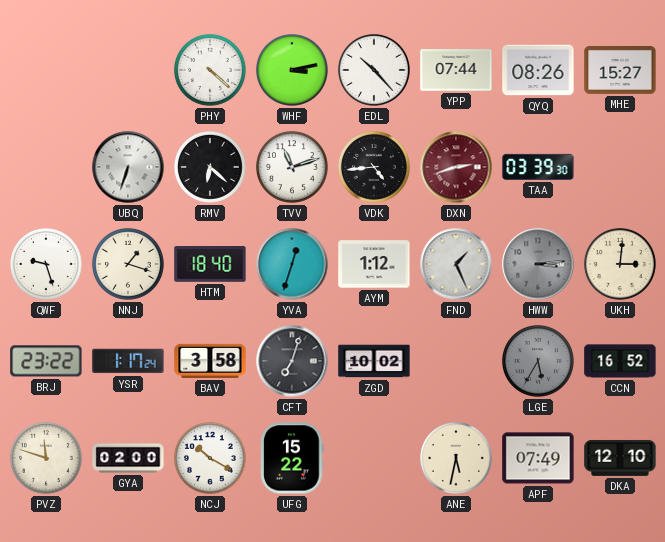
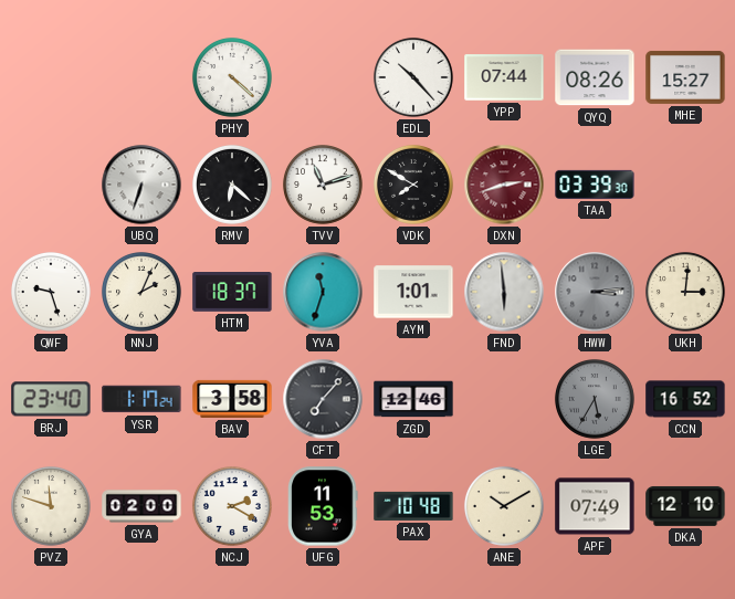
WHF: 3:13 -> none
VDK: 4:44 -> 7:50
NNJ: 1:18 -> 2:04
HTM: 18:40 -> 18:37
YVA: 12:33 -> 11:33
AYM: 1:12 -> 1:01
FND: 1:26 -> 5:59
BRJ: 23:22 -> 23:40
CFT: 7:03 -> 7:07
ZGD: 10:02 -> 12:46
NCJ: 10:20 -> 2:20
UFG: 15:22 -> 11:53
PAX: none -> 10:48
ANE: 5:32 -> 10:10
